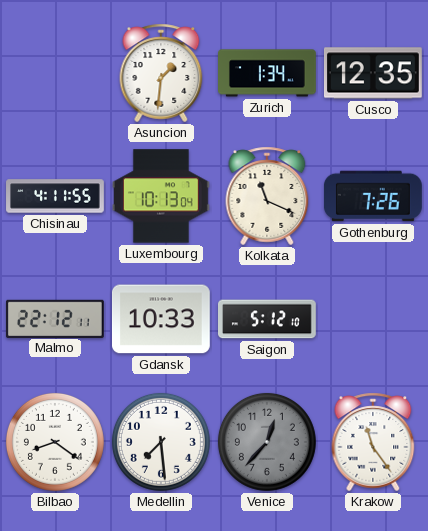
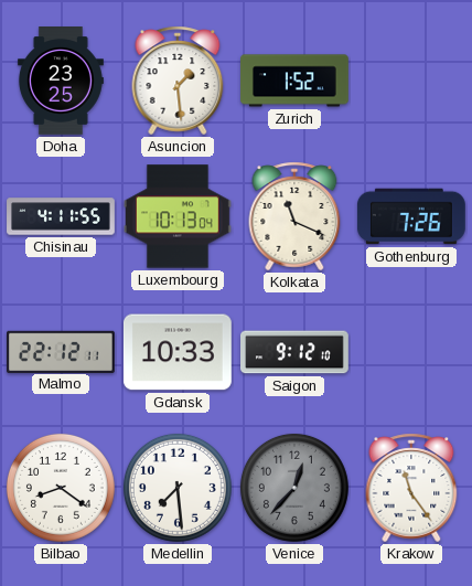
Doha: none -> 23:25
Asuncion: 1:31 -> 1:29
Zurich: 1:34 -> 1:52
Cusco: 12:35 -> none
Saigon: 5:12 -> 9:12
